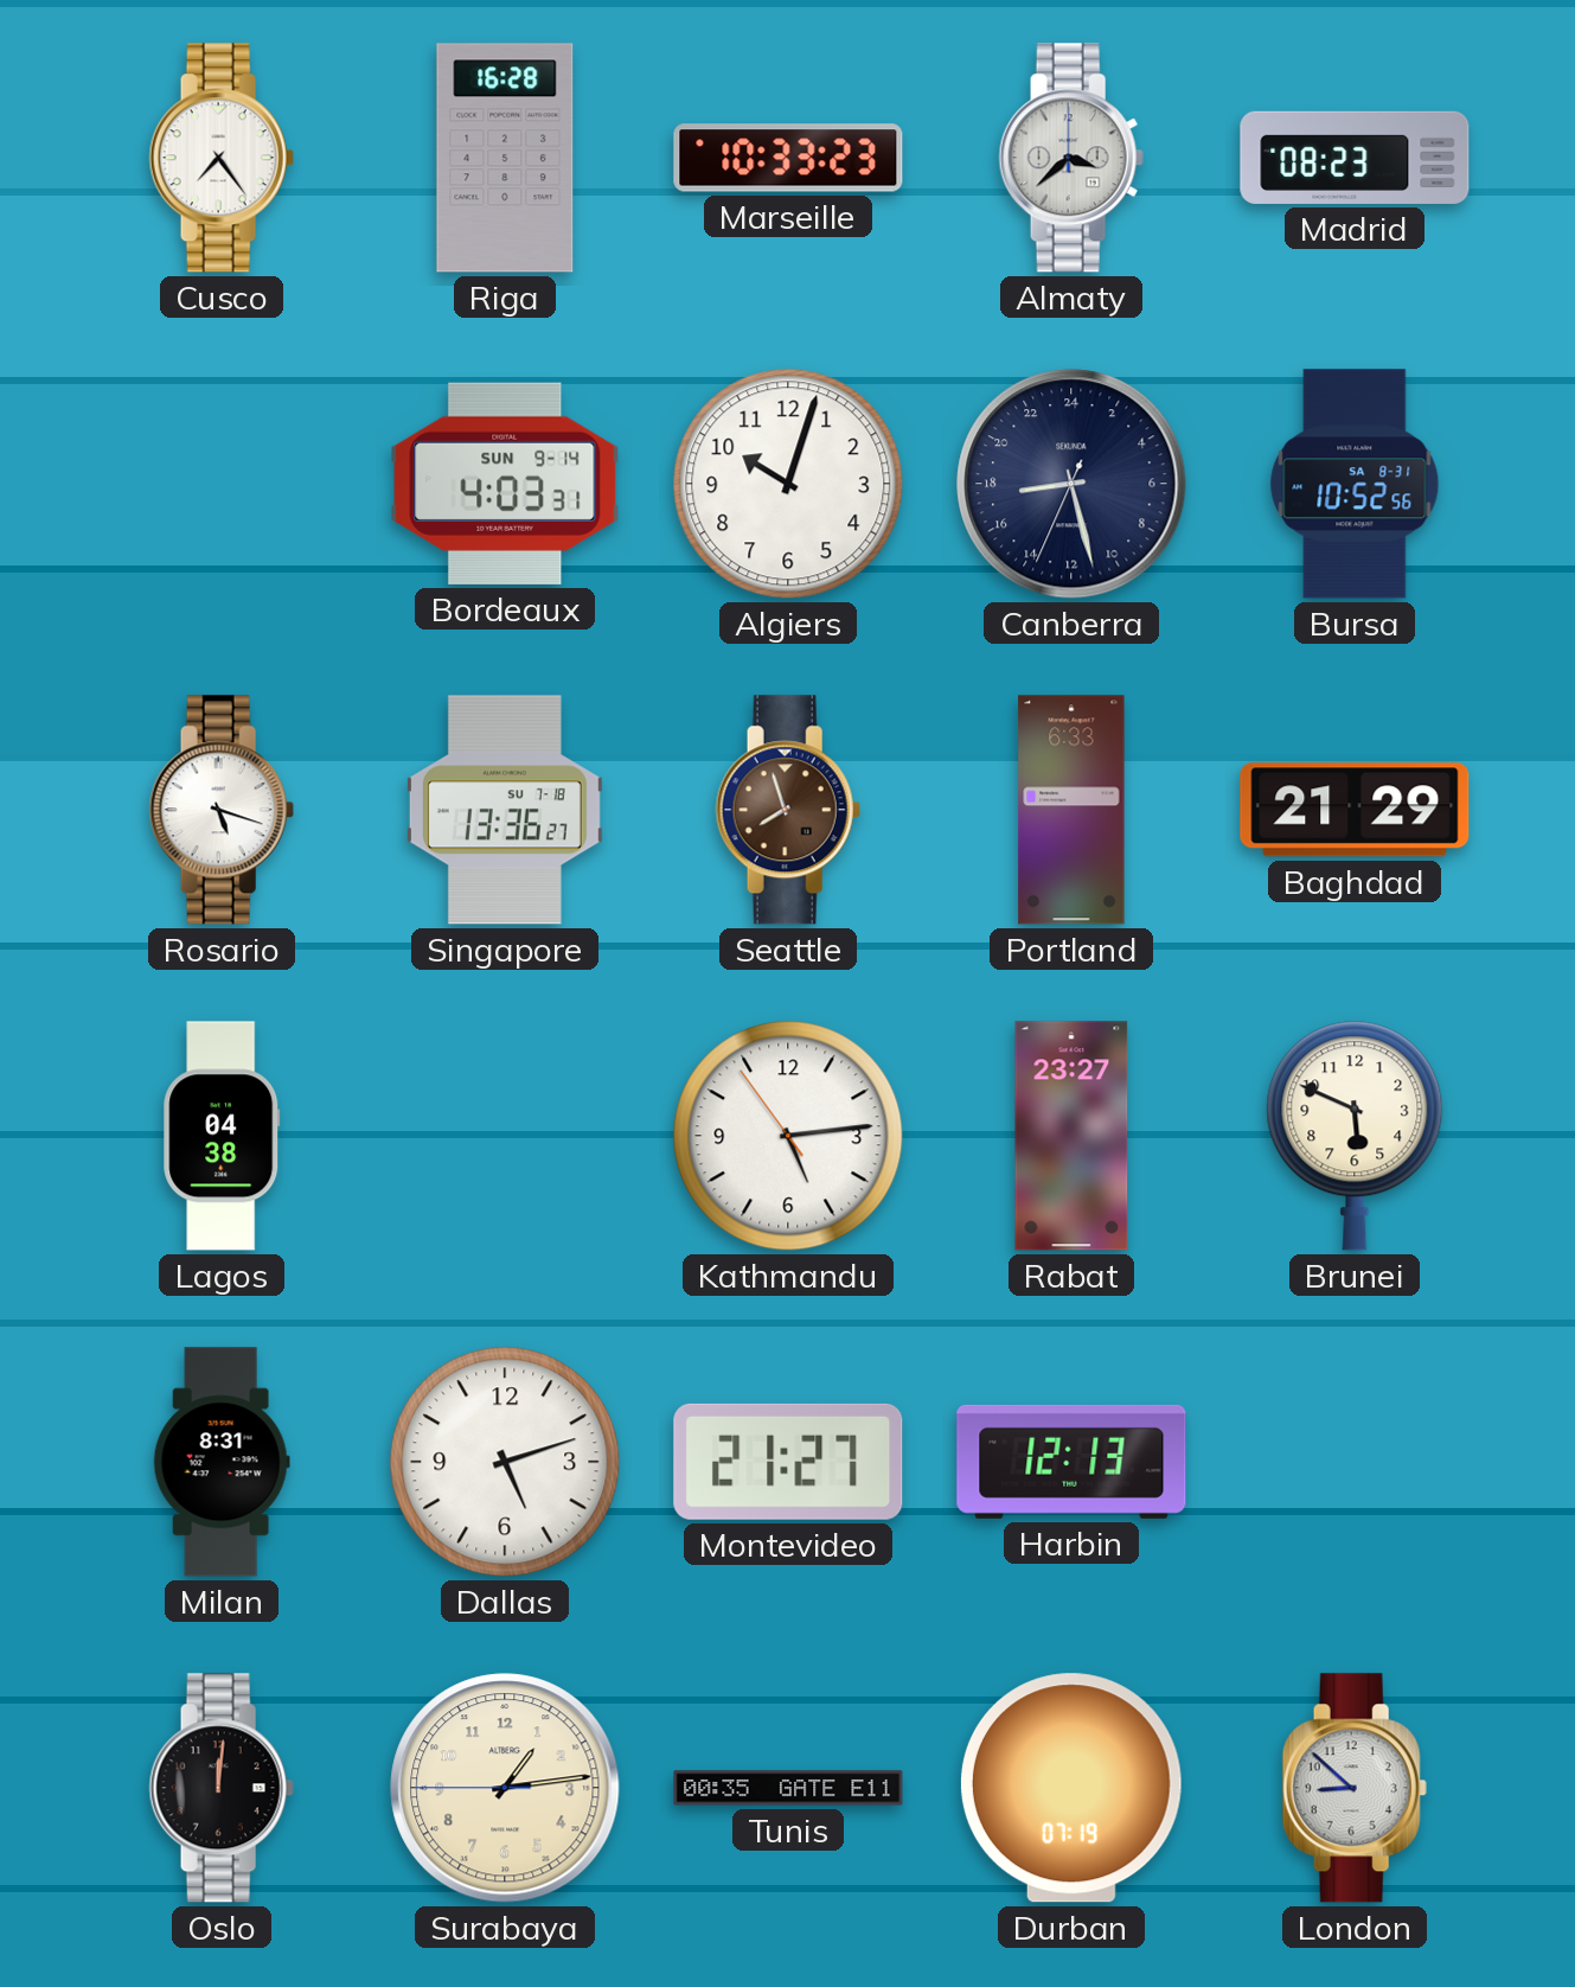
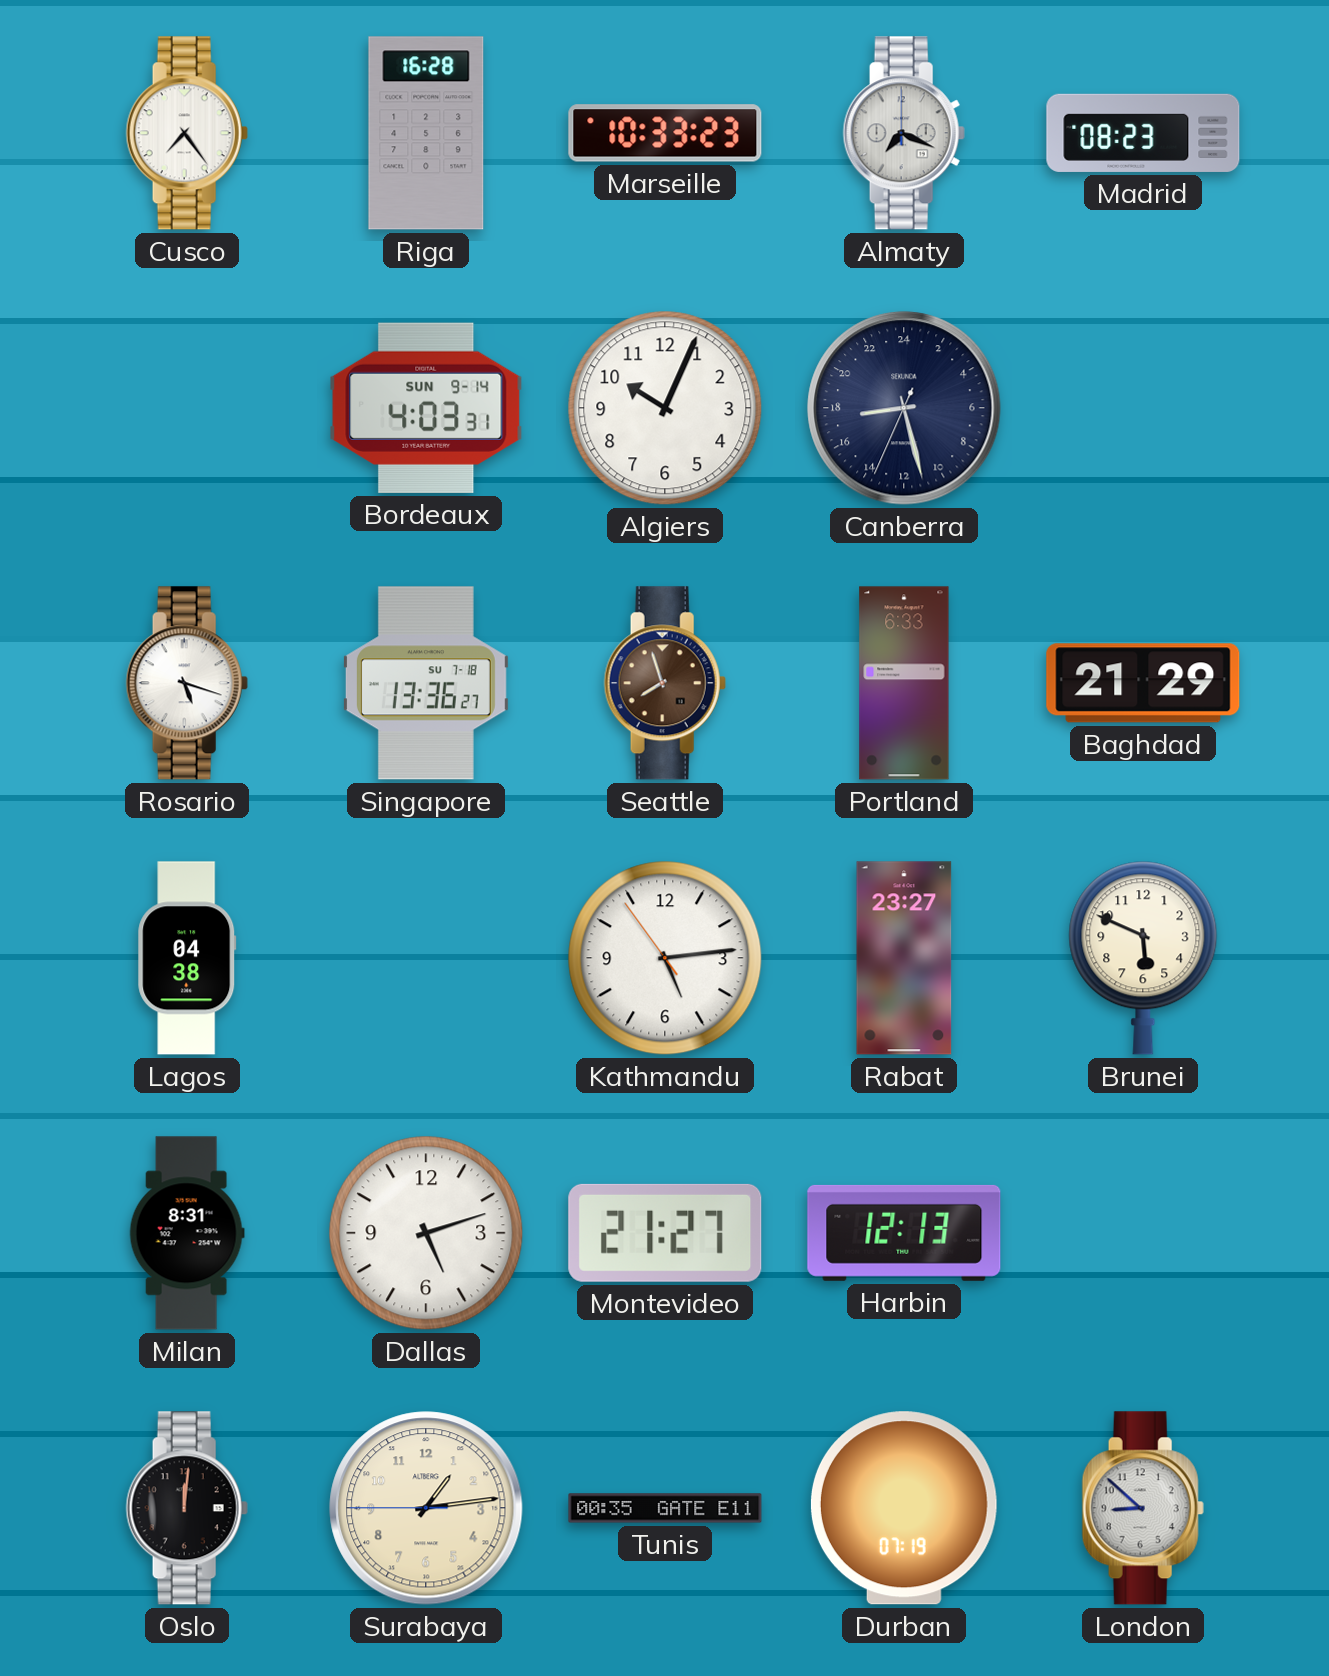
Almaty: 3:38 -> 7:19
Algiers: 10:03 -> 10:04
Bursa: 10:52 -> none
